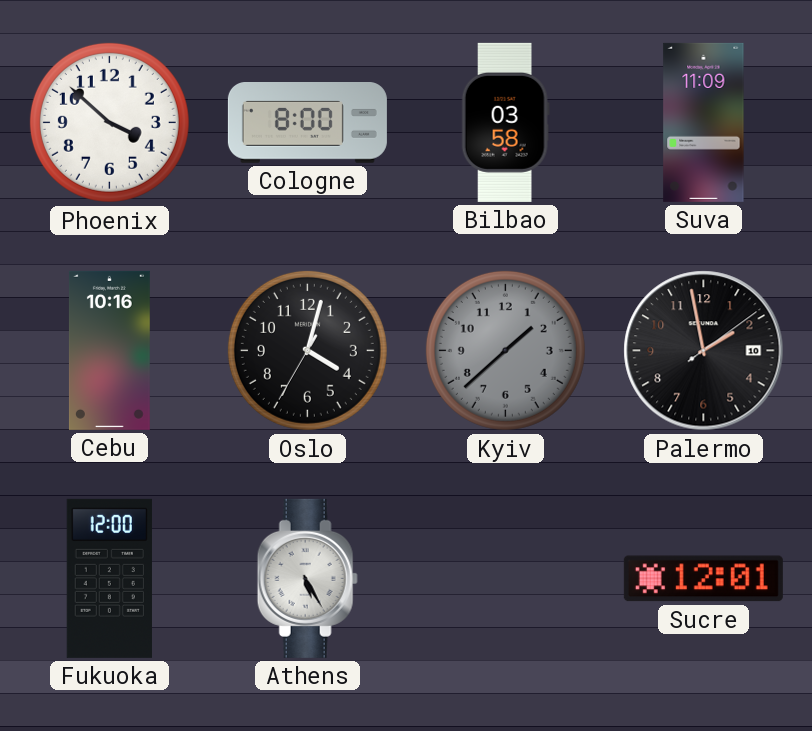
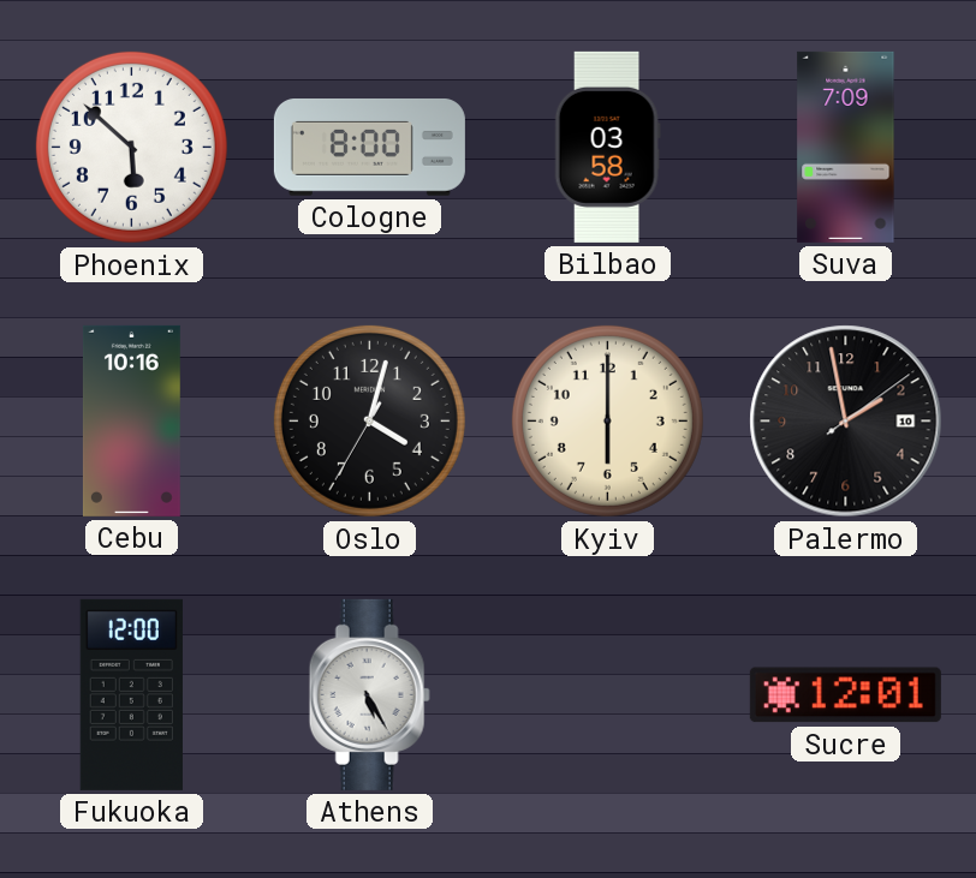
Phoenix: 3:52 -> 5:52
Suva: 11:09 -> 7:09
Kyiv: 1:38 -> 6:00
Kyiv dial: grey -> cream
